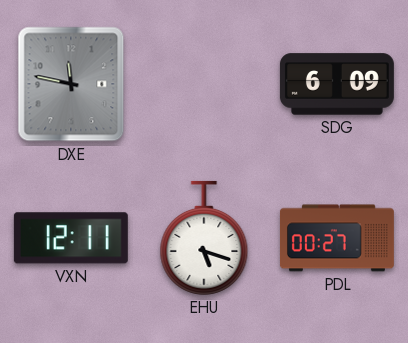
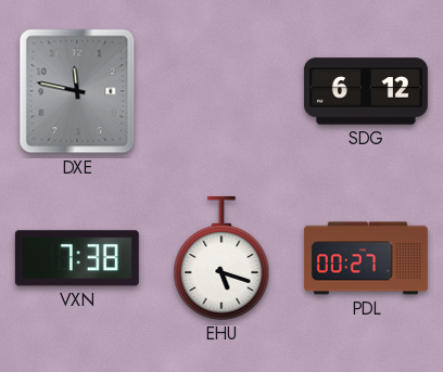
SDG: 6:09 -> 6:12
VXN: 12:11 -> 7:38
